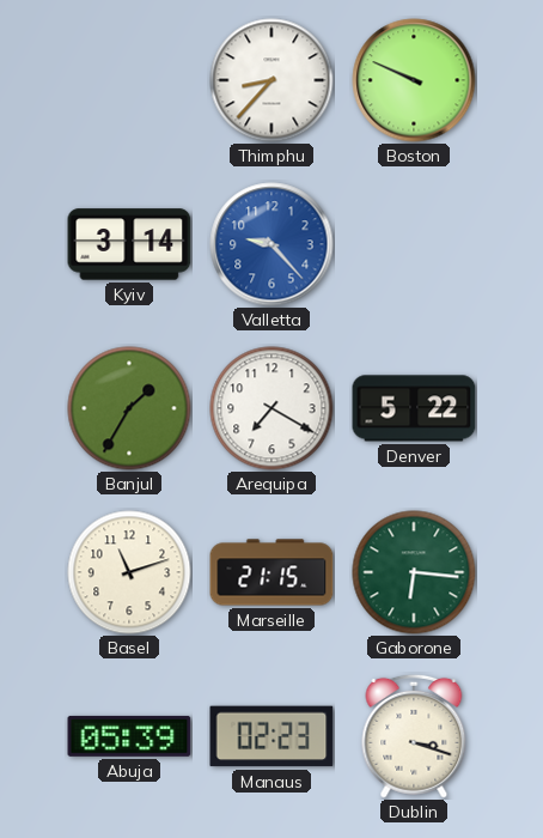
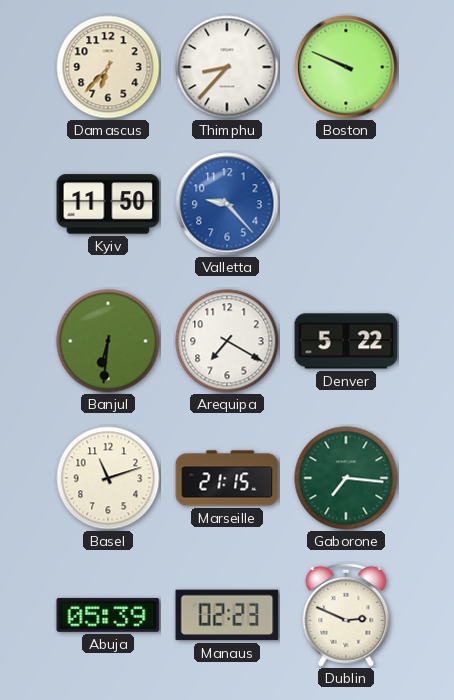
Damascus: none -> 6:37
Kyiv: 3:14 -> 11:50
Banjul: 1:35 -> 6:31
Gaborone: 6:16 -> 7:16
Dublin: 3:18 -> 2:49
